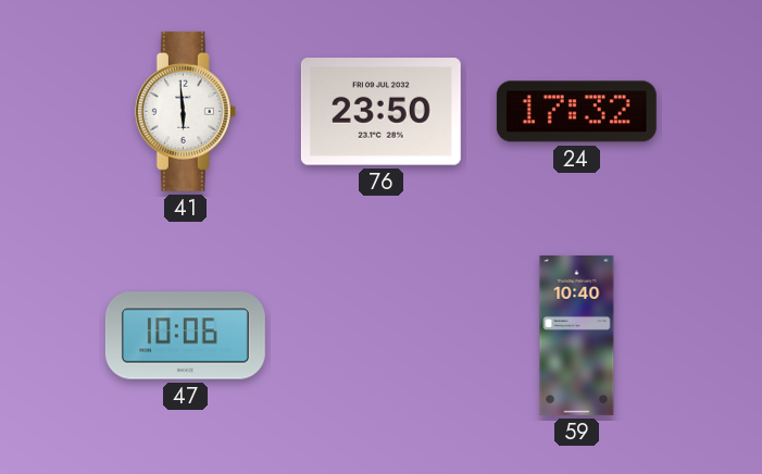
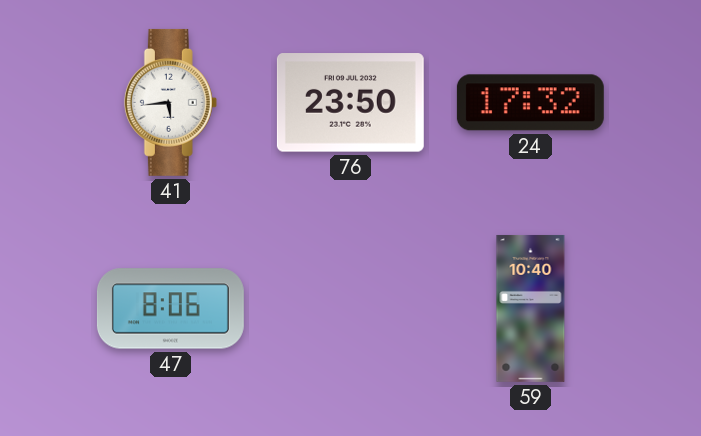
41: 5:59 -> 5:44
47: 10:06 -> 8:06
